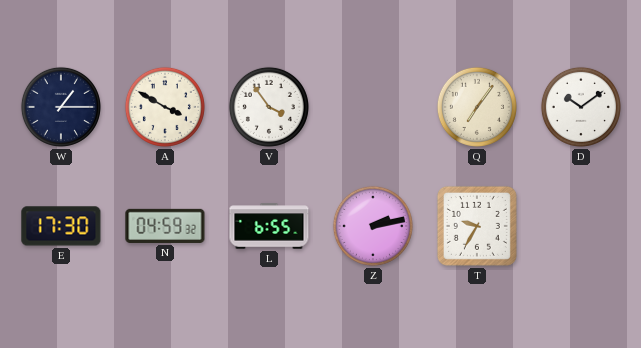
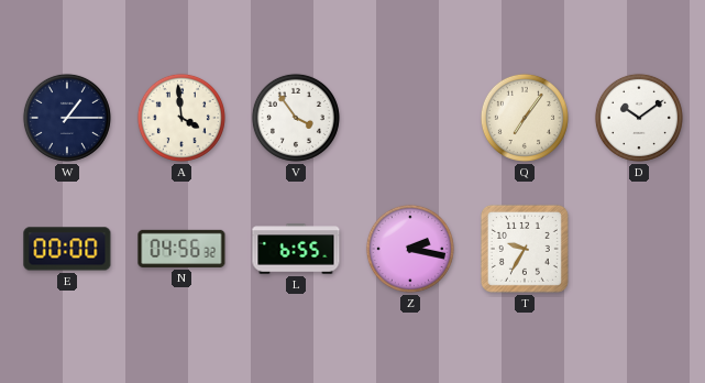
A: 3:50 -> 3:59
E: 17:30 -> 00:00
N: 04:59 -> 04:56
Z: 2:13 -> 2:17
